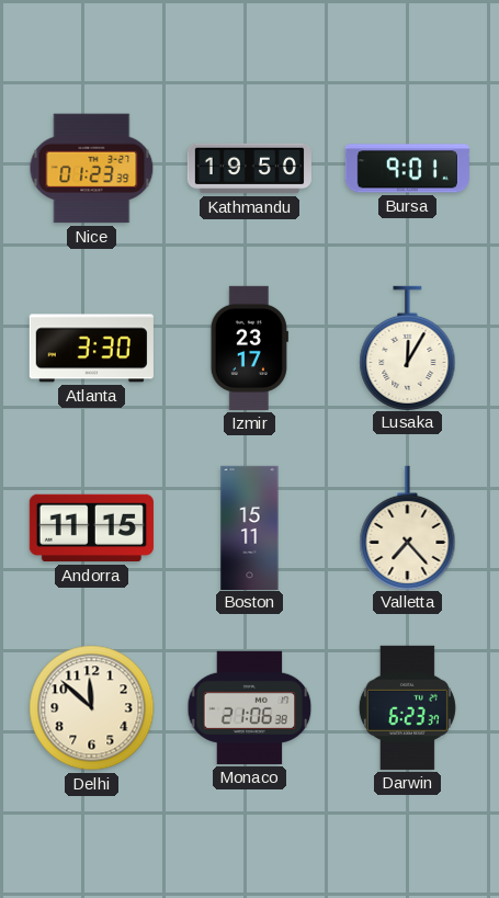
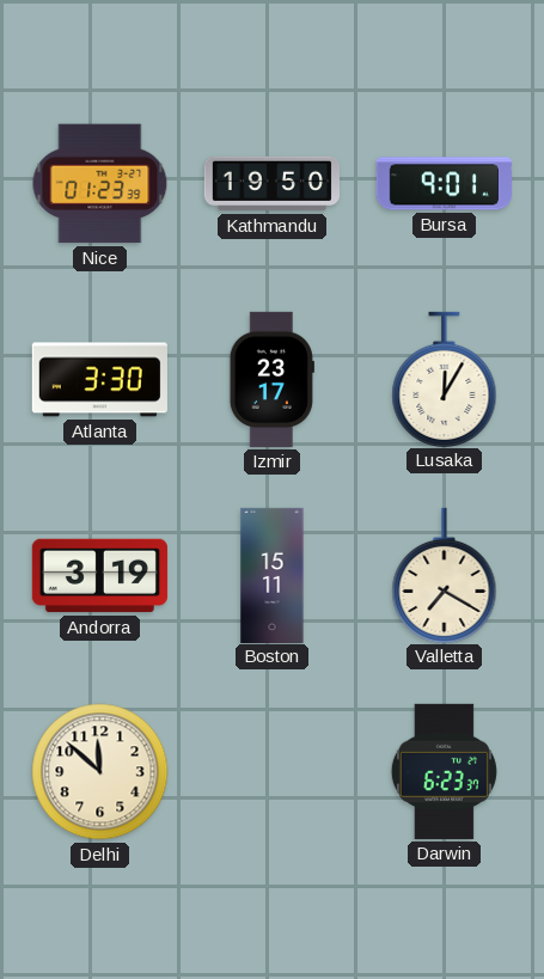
Andorra: 11:15 -> 3:19
Valletta: 7:23 -> 7:20
Monaco: 21:06 -> none
